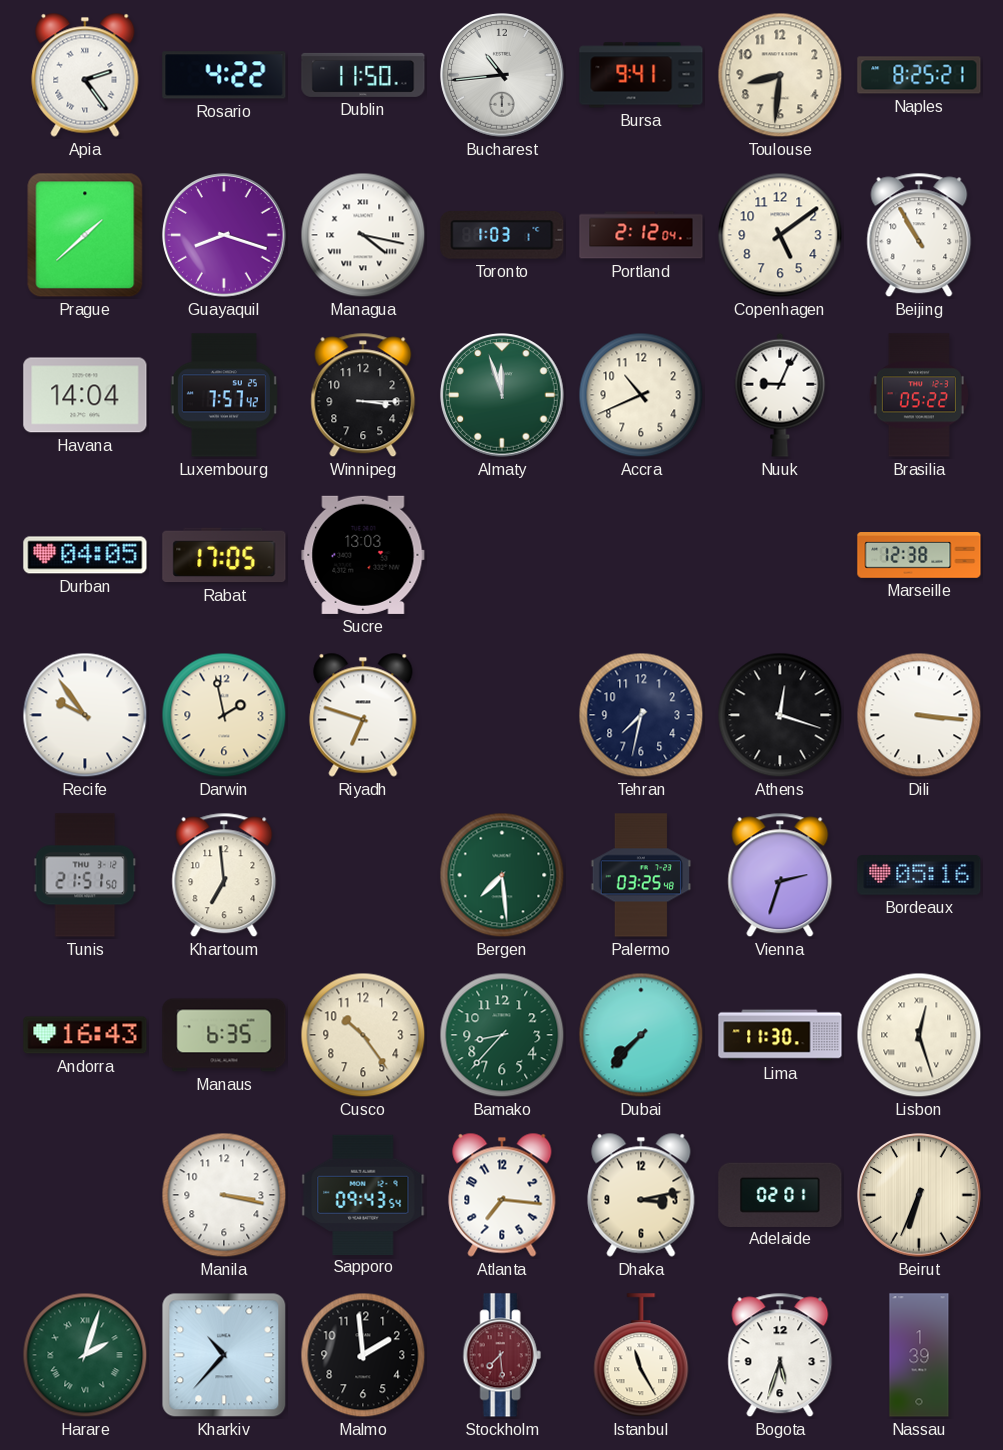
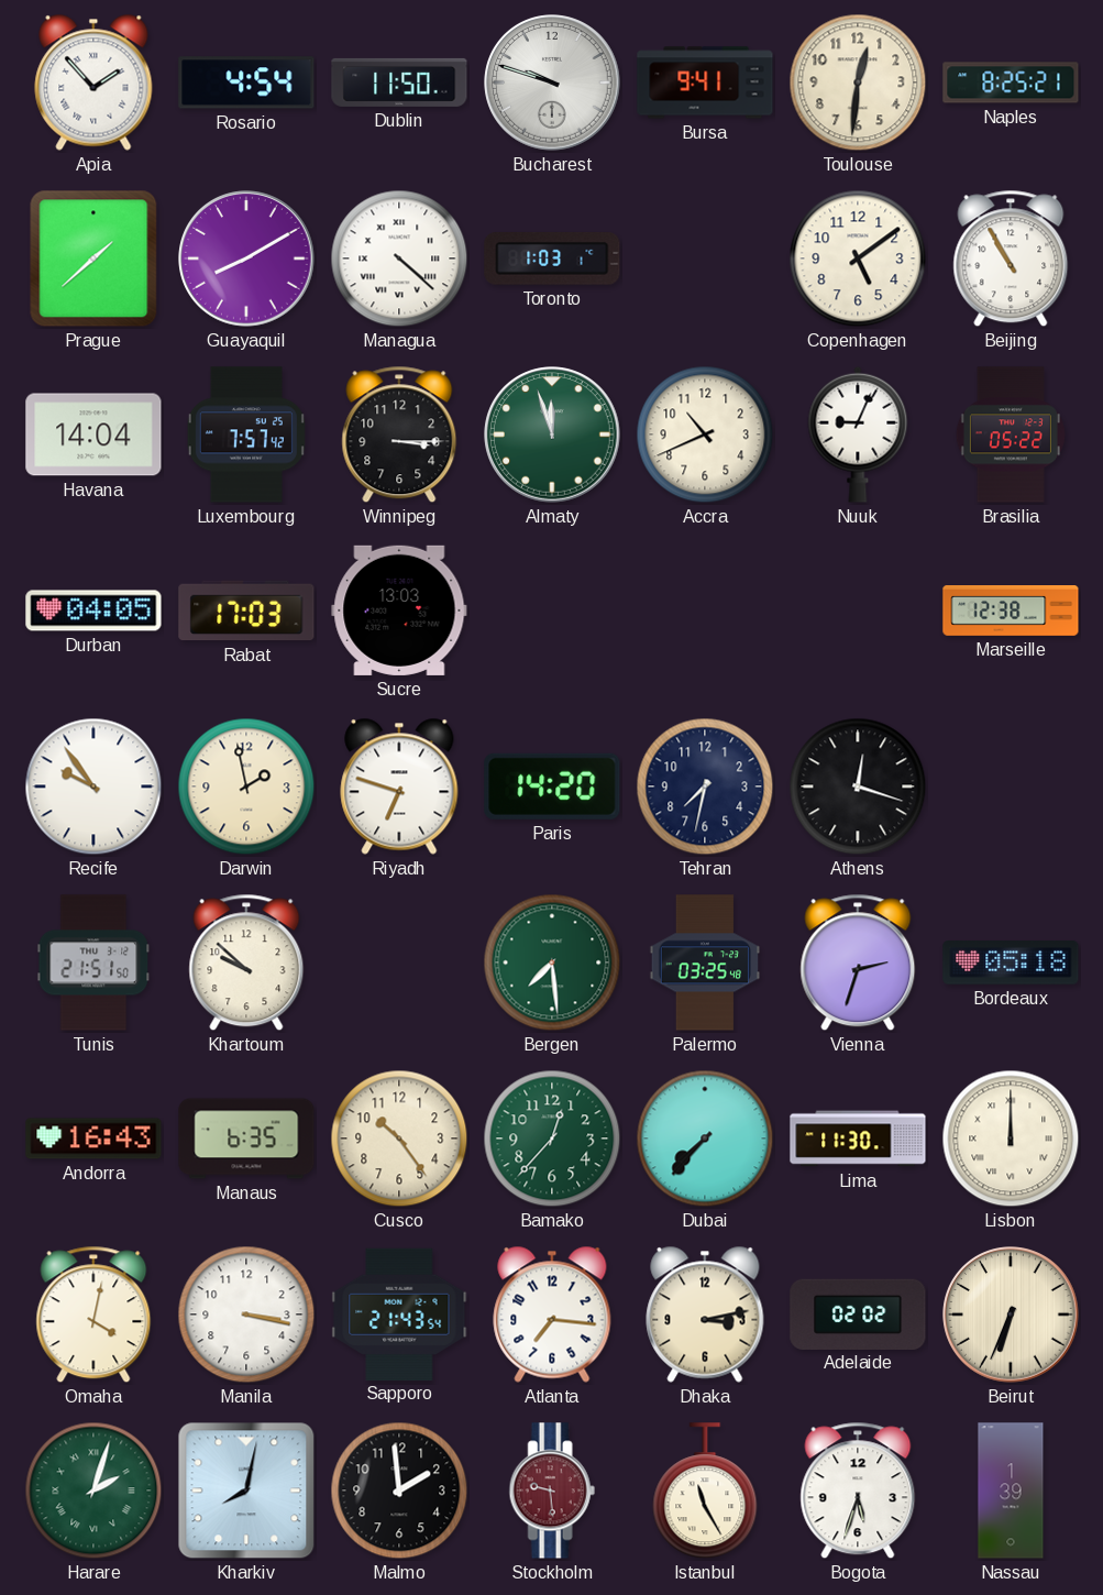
Apia: 2:24 -> 1:53
Rosario: 4:22 -> 4:54
Bucharest: 10:44 -> 9:48
Toulouse: 8:31 -> 12:31
Guayaquil: 8:18 -> 8:10
Managua: 4:17 -> 4:22
Portland: 2:12 -> none
Rabat: 17:05 -> 17:03
Paris: none -> 14:20
Dili: 3:16 -> none
Khartoum: 6:59 -> 9:52
Bordeaux: 05:16 -> 05:18
Bamako: 8:37 -> 12:37
Lisbon: 12:27 -> 12:00
Omaha: none -> 4:02
Sapporo: 09:43 -> 21:43
Adelaide: 02:01 -> 02:02
Kharkiv: 10:37 -> 8:02
Stockholm: 7:29 -> 9:29
